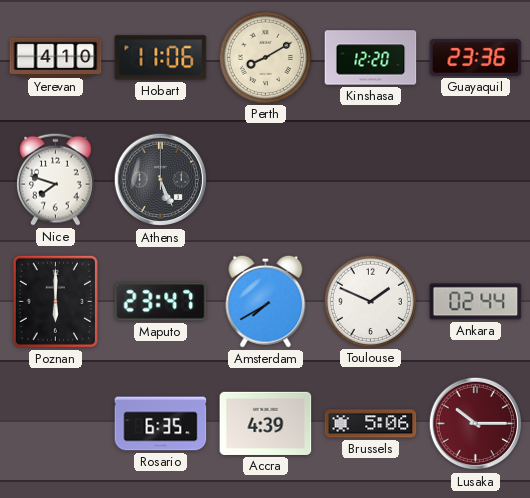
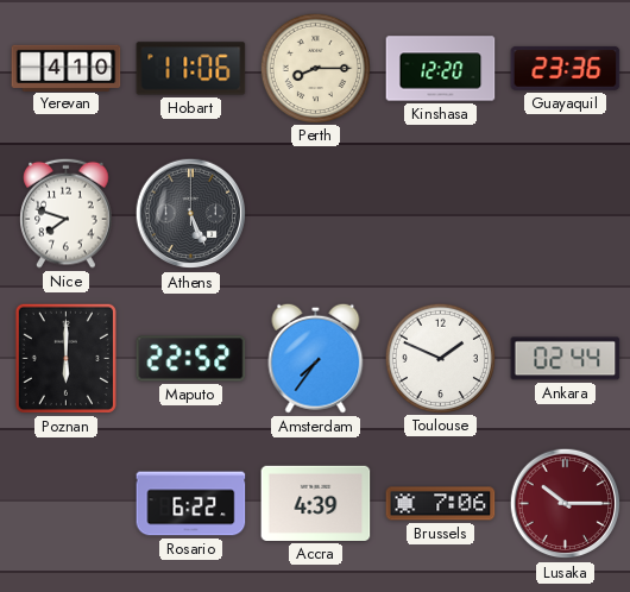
Perth: 8:10 -> 8:15
Maputo: 23:47 -> 22:52
Amsterdam: 7:40 -> 7:36
Rosario: 6:35 -> 6:22
Brussels: 5:06 -> 7:06
